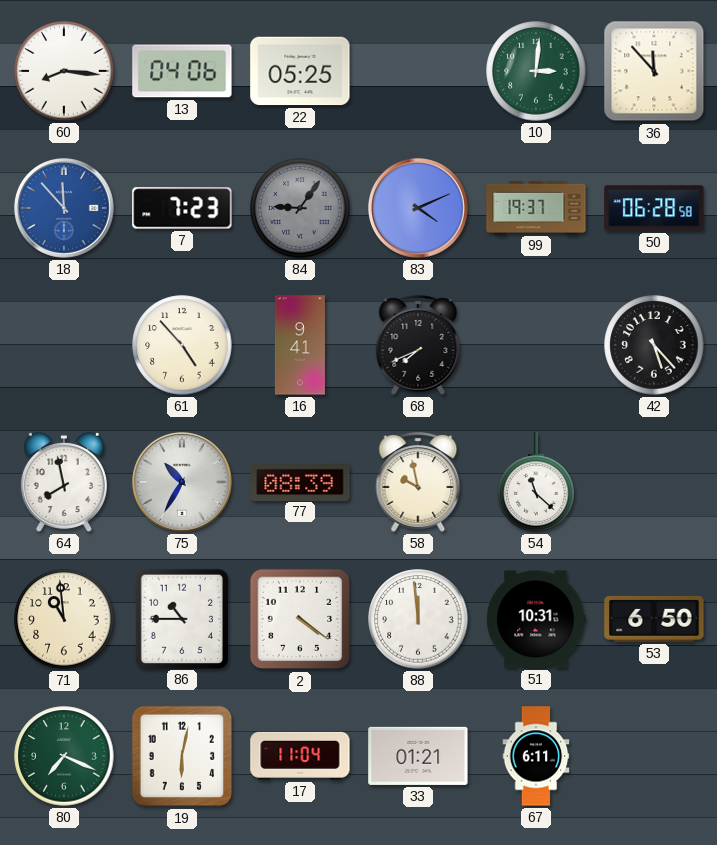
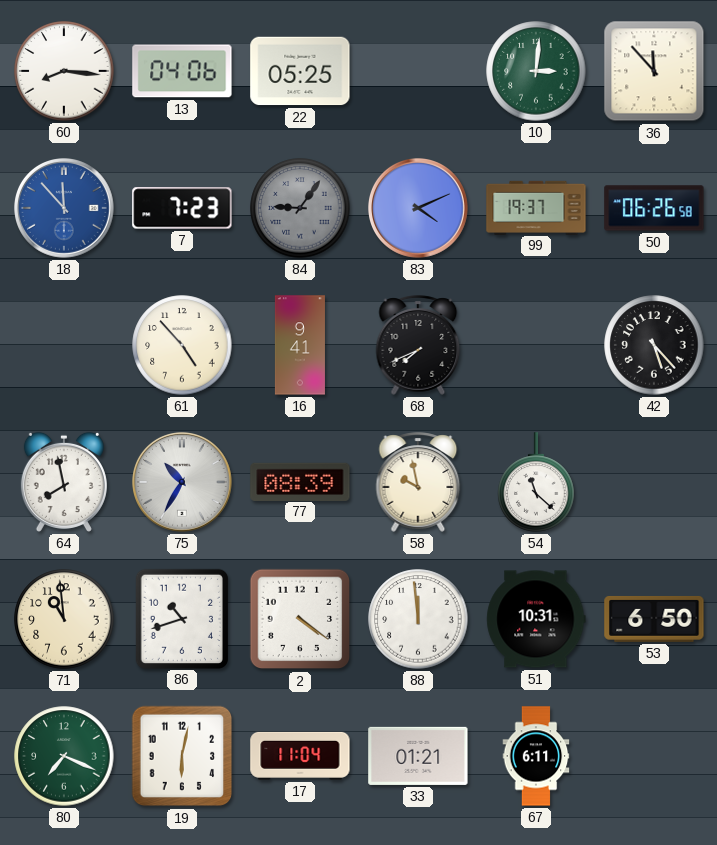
50: 06:28 -> 06:26
86: 10:45 -> 10:42
